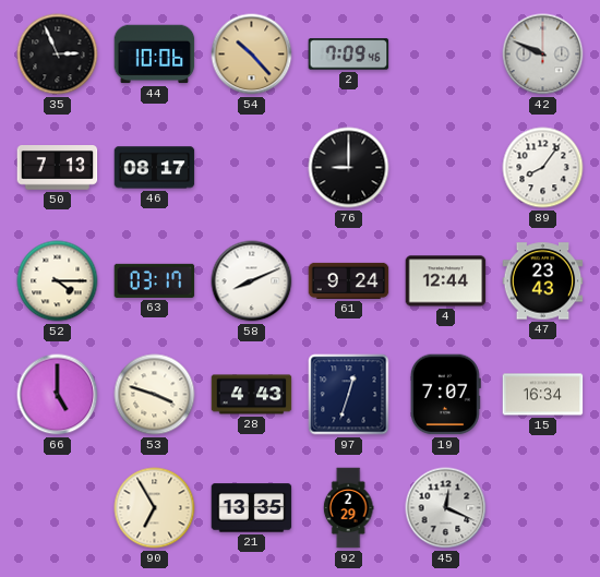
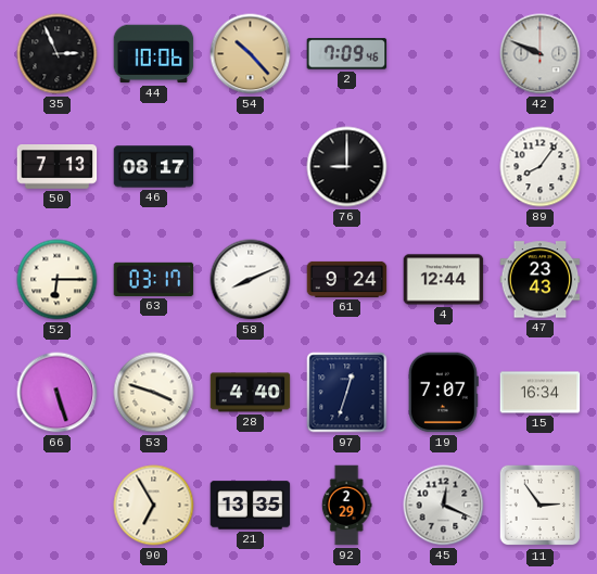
52: 4:15 -> 6:15
66: 5:00 -> 5:27
28: 4:43 -> 4:40
11: none -> 2:54
